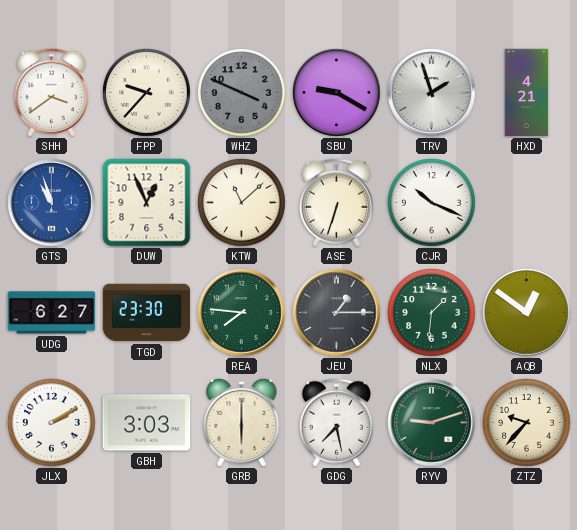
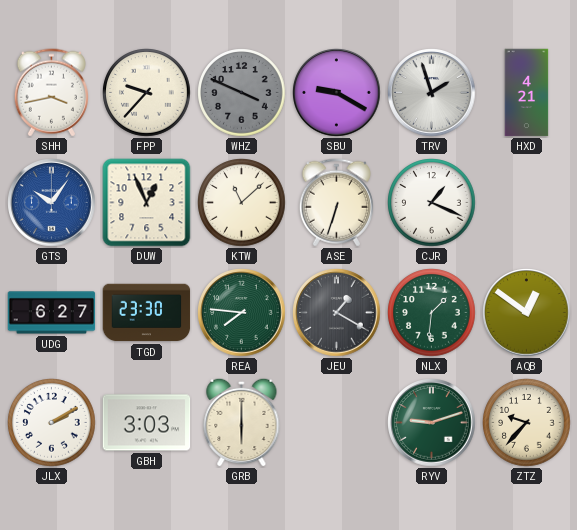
SHH: 3:39 -> 3:43
GTS: 10:57 -> 10:06
CJR: 10:19 -> 1:19
JEU: 1:15 -> 1:20
GDG: 7:28 -> none
